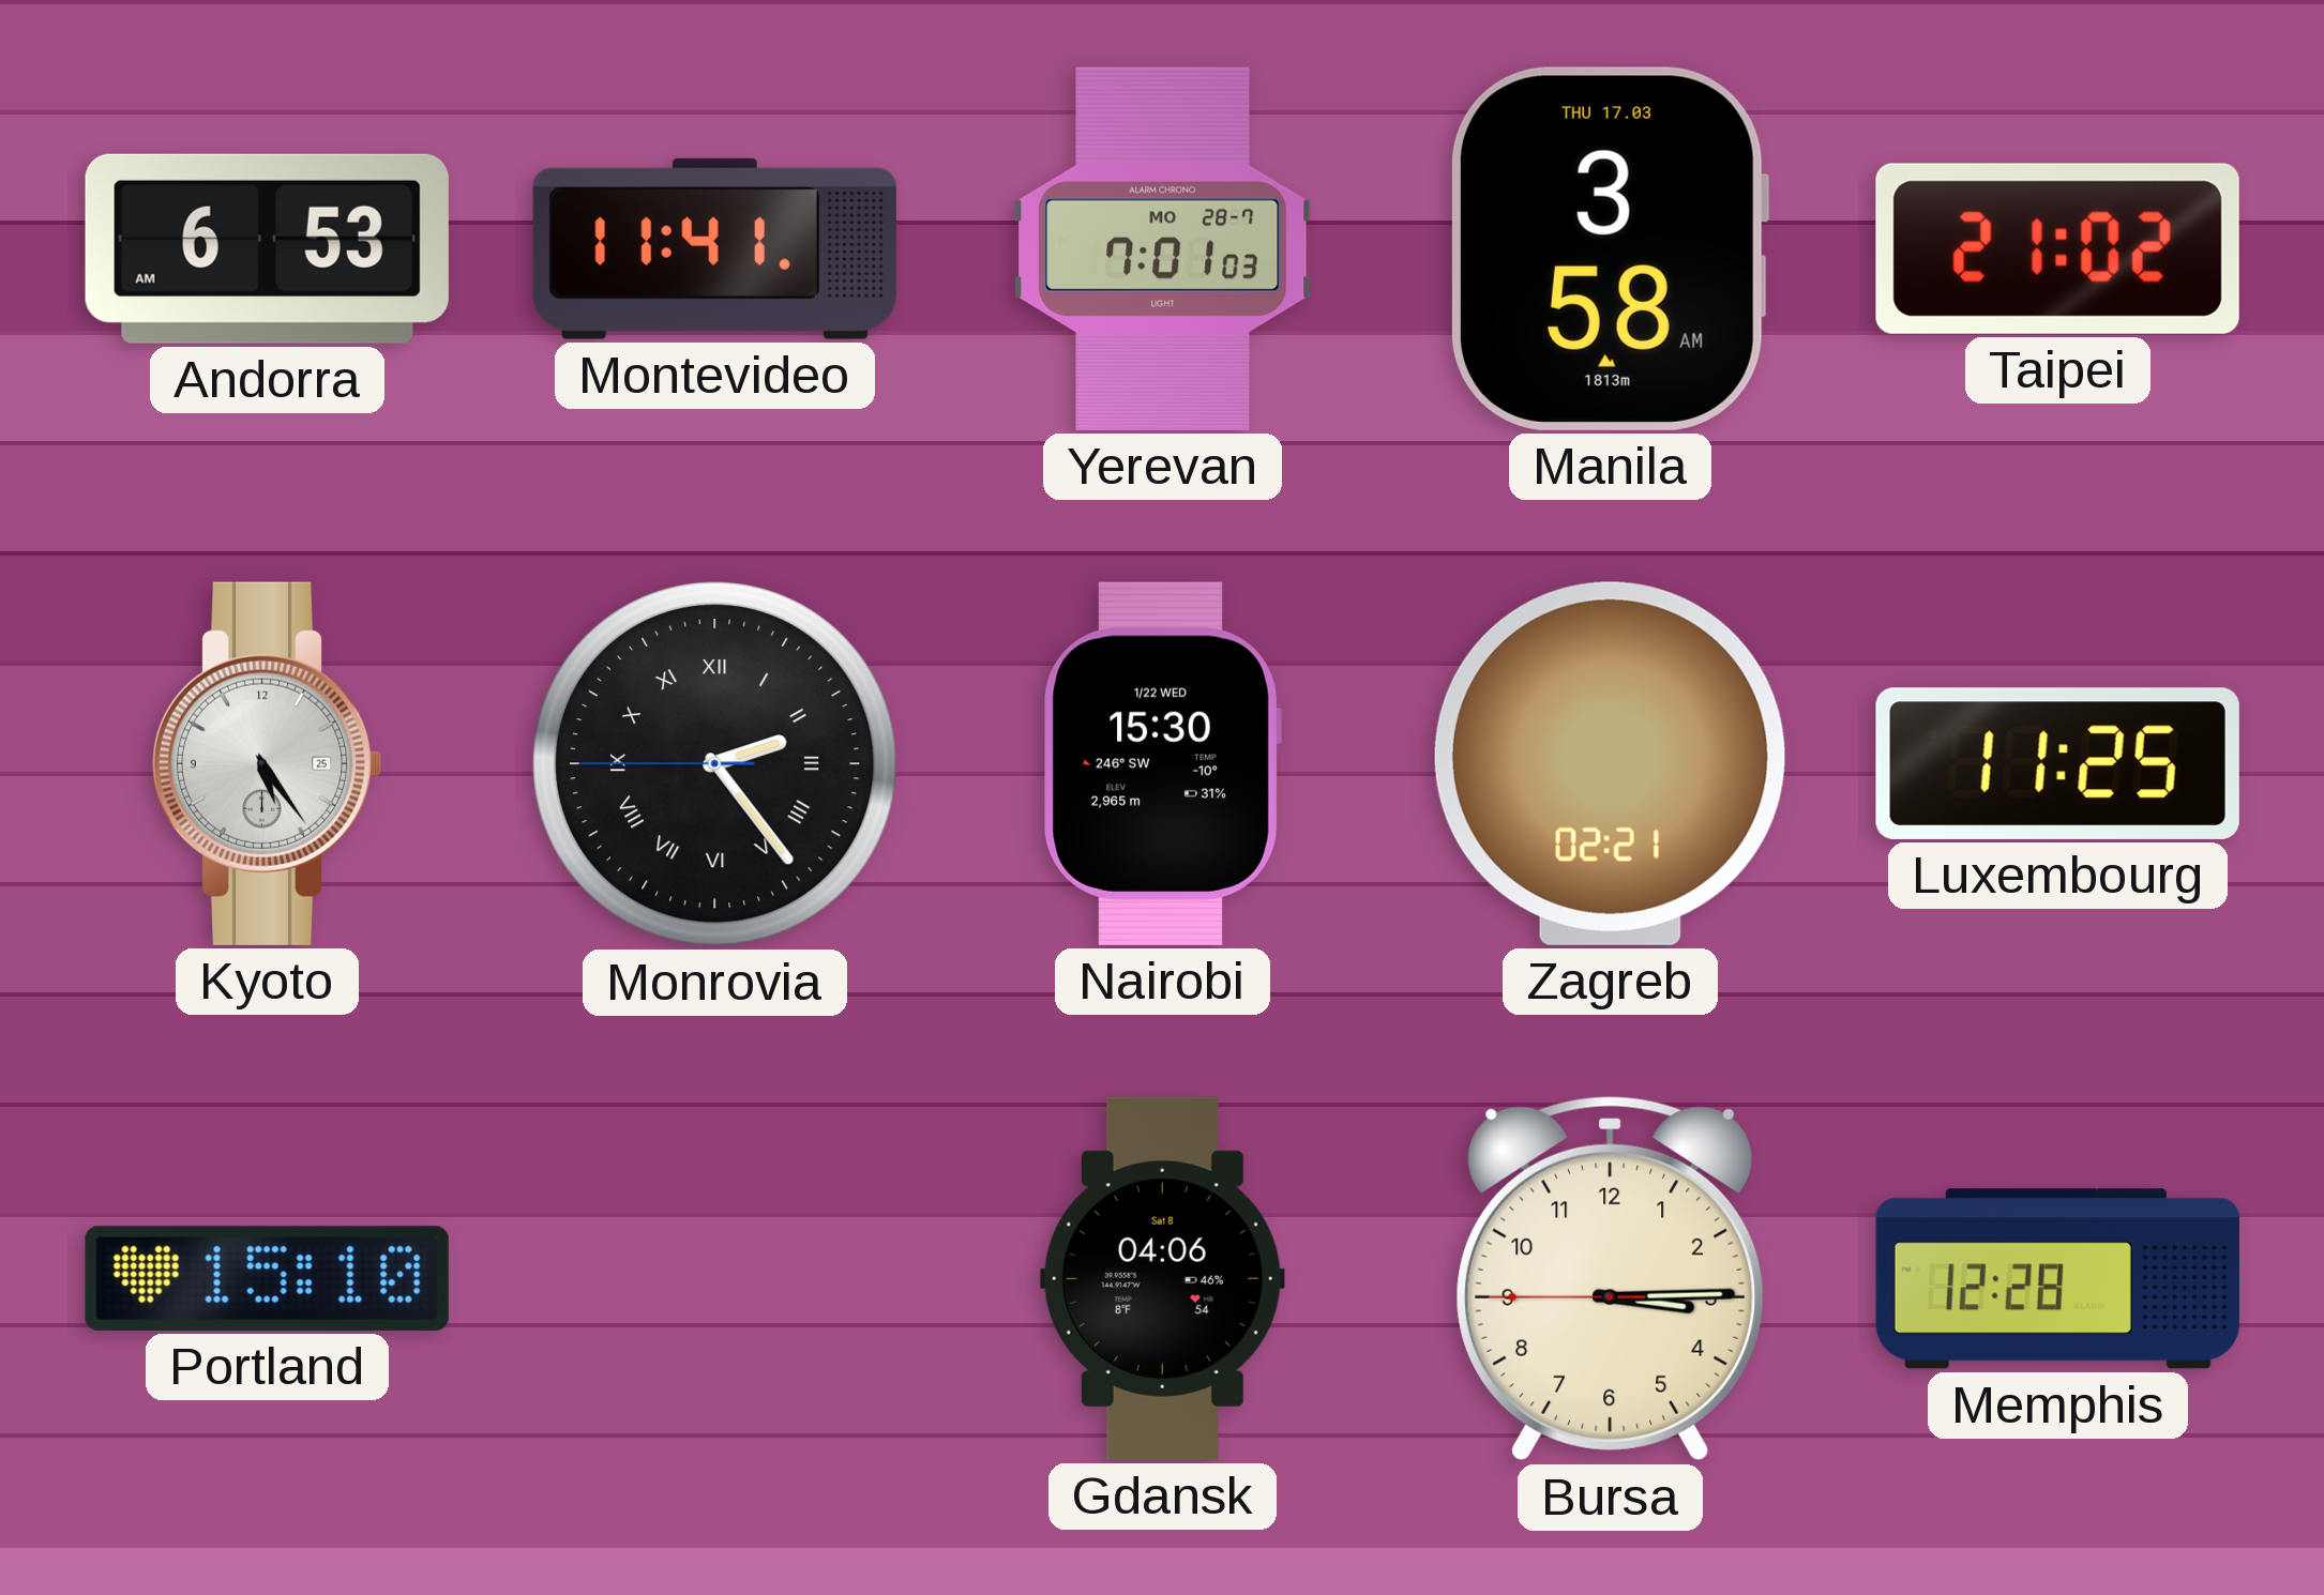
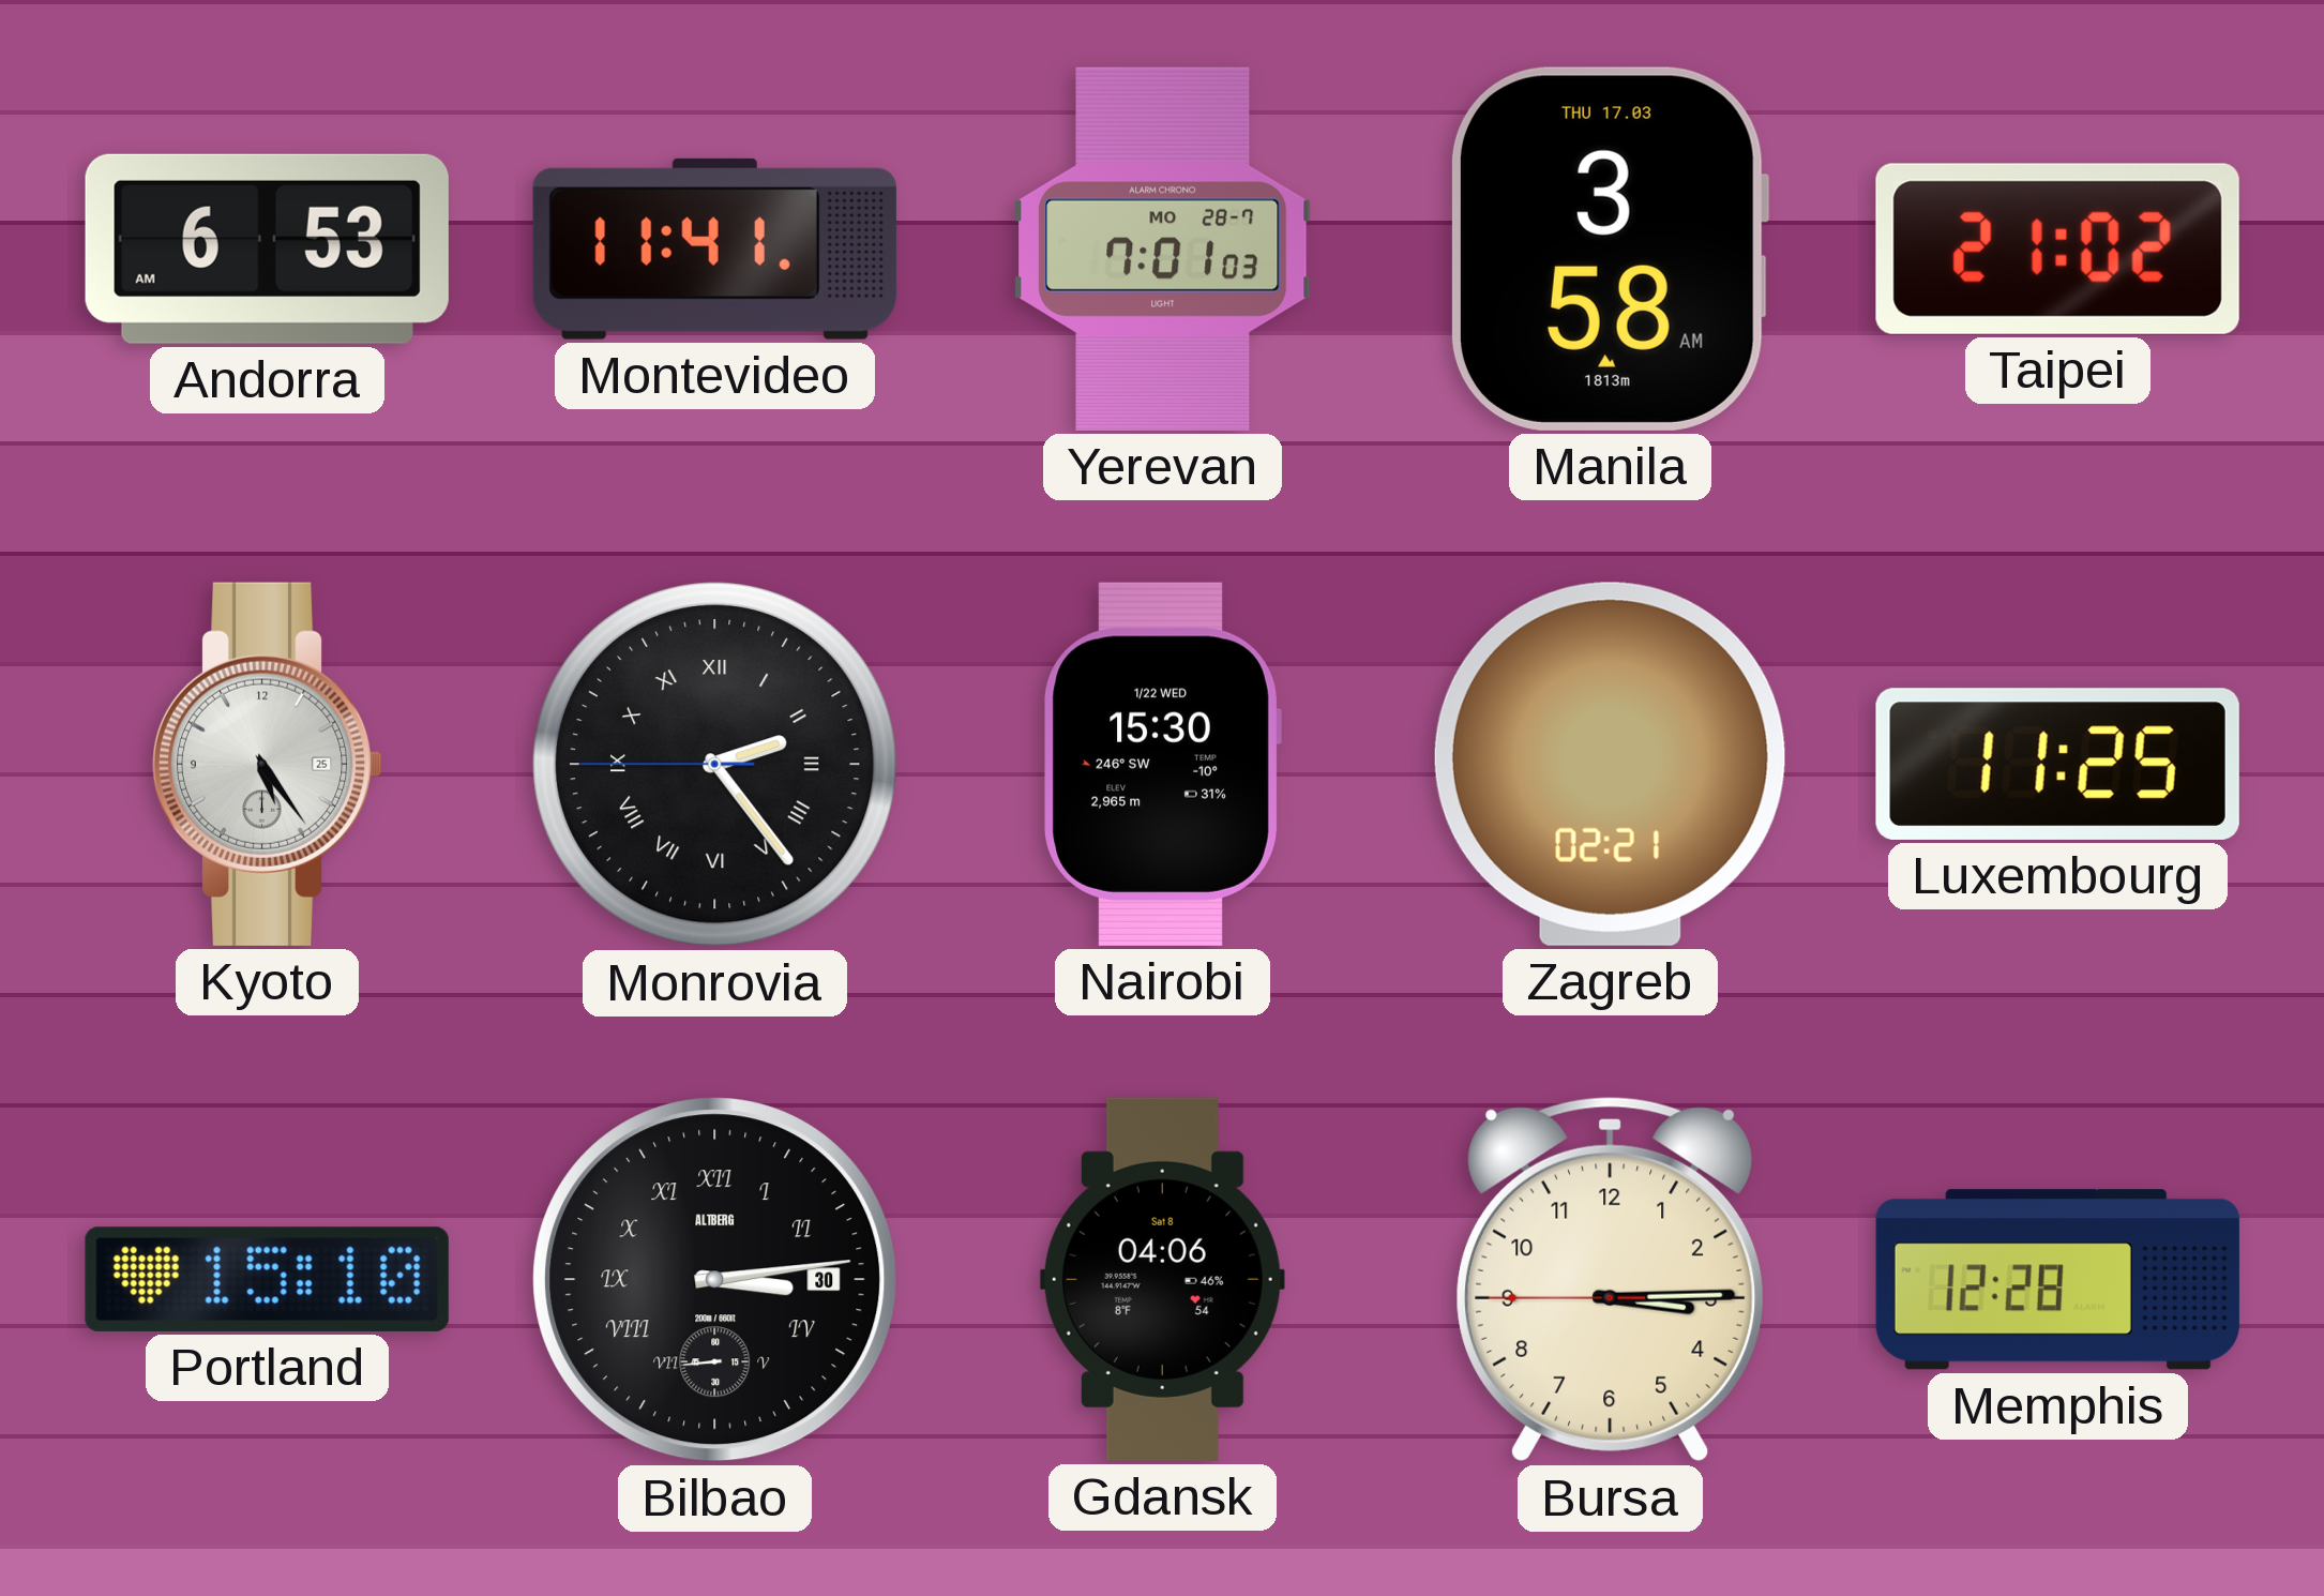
Bilbao: none -> 3:13
